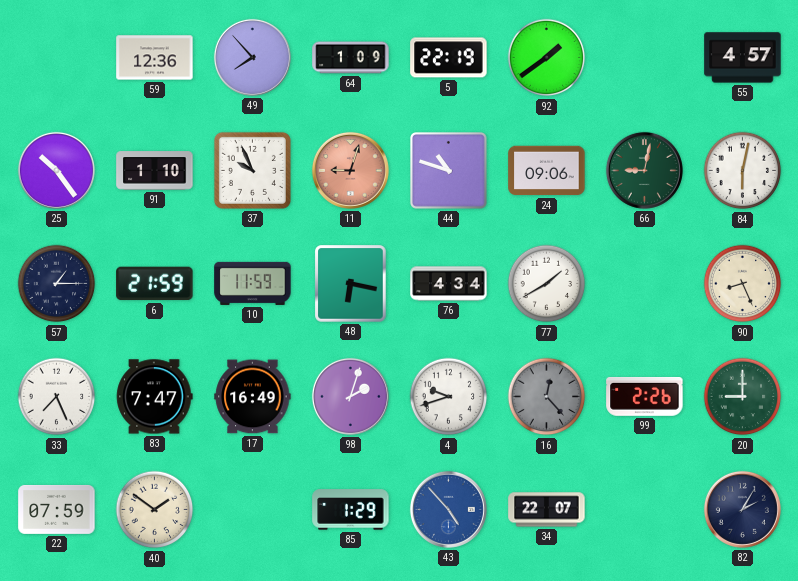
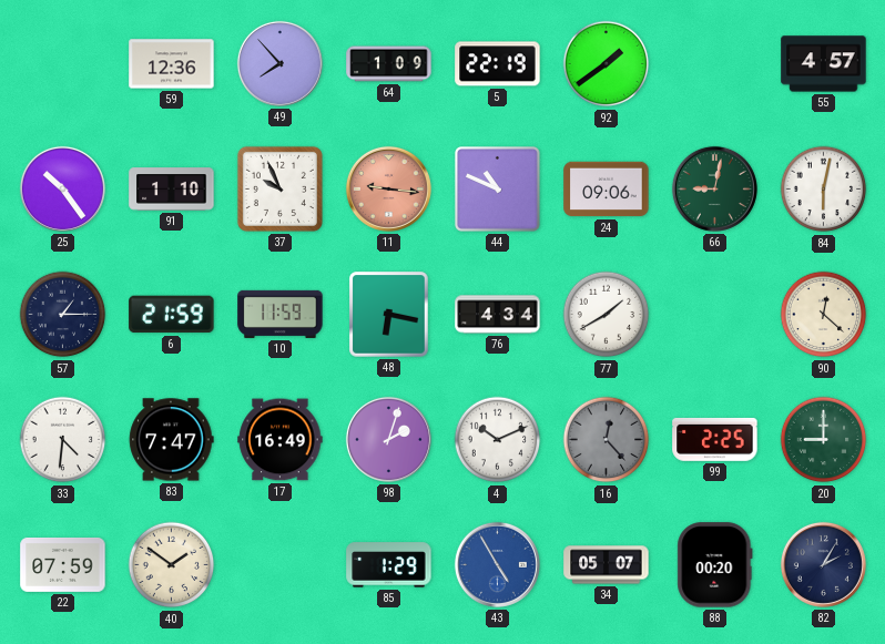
11: 9:03 -> 9:16
44: 10:48 -> 10:49
90: 8:26 -> 12:22
33: 7:26 -> 4:31
4: 9:42 -> 10:11
99: 2:26 -> 2:25
43: 4:53 -> 4:55
34: 22:07 -> 05:07
88: none -> 00:20
